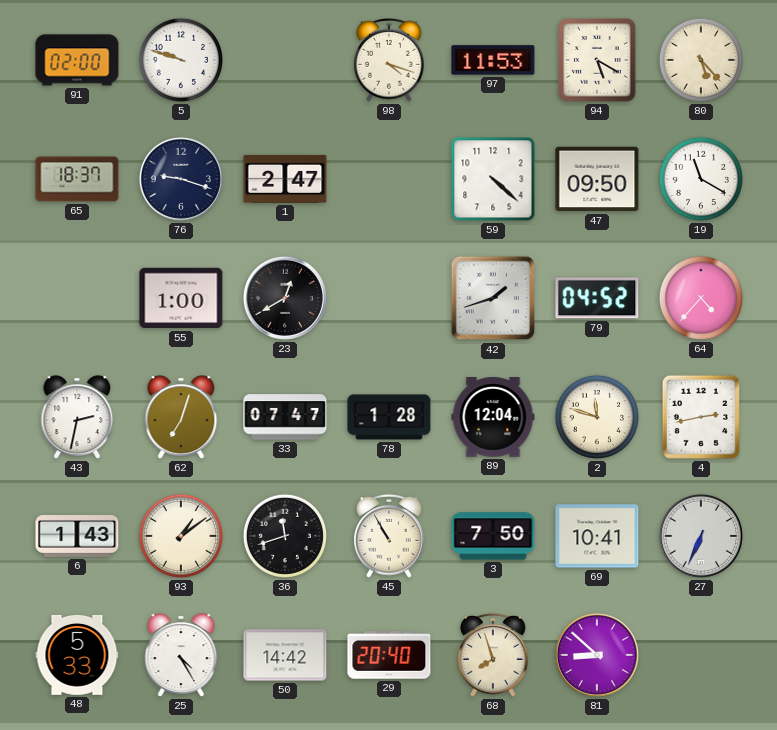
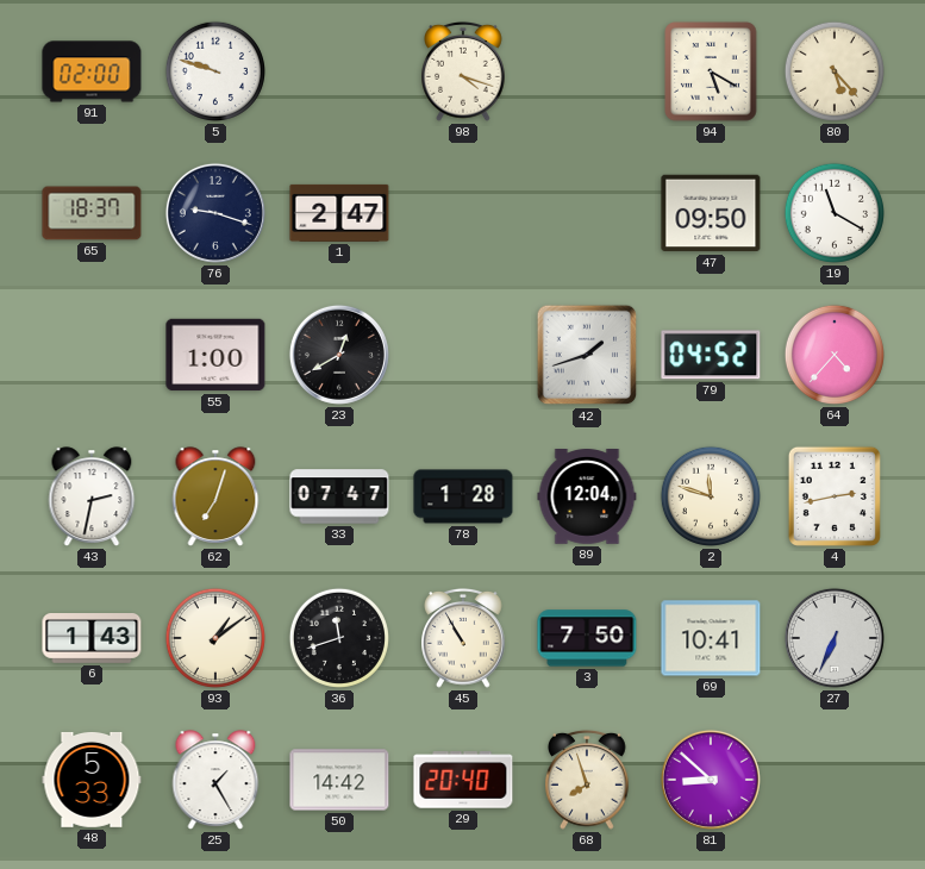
97: 11:53 -> none
59: 4:22 -> none
25: 4:25 -> 1:25
